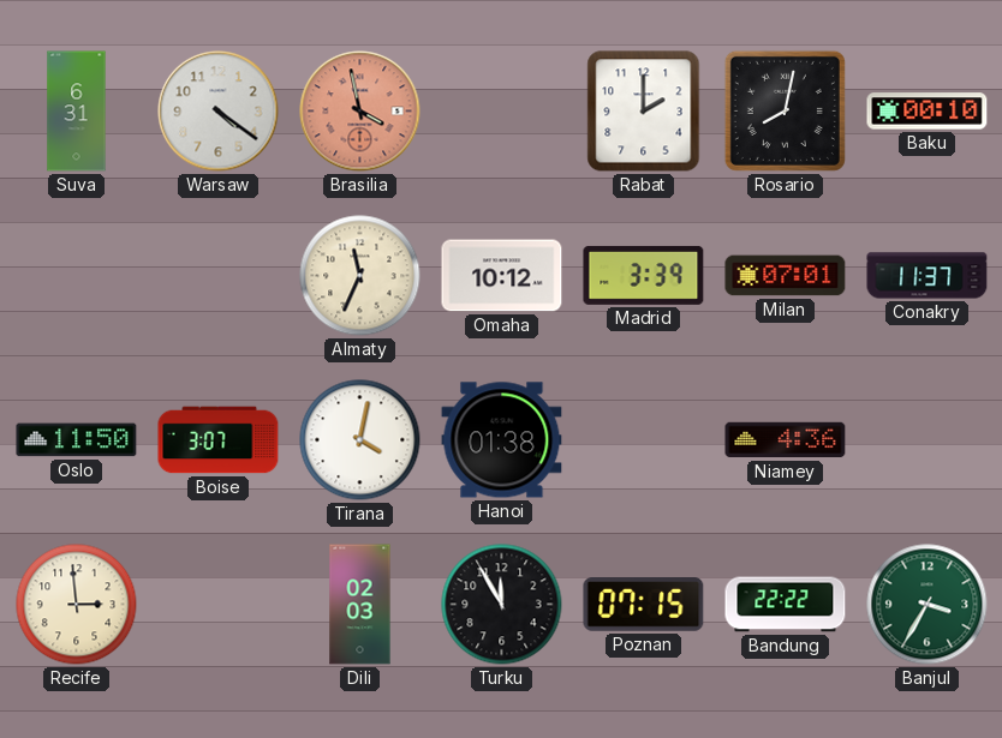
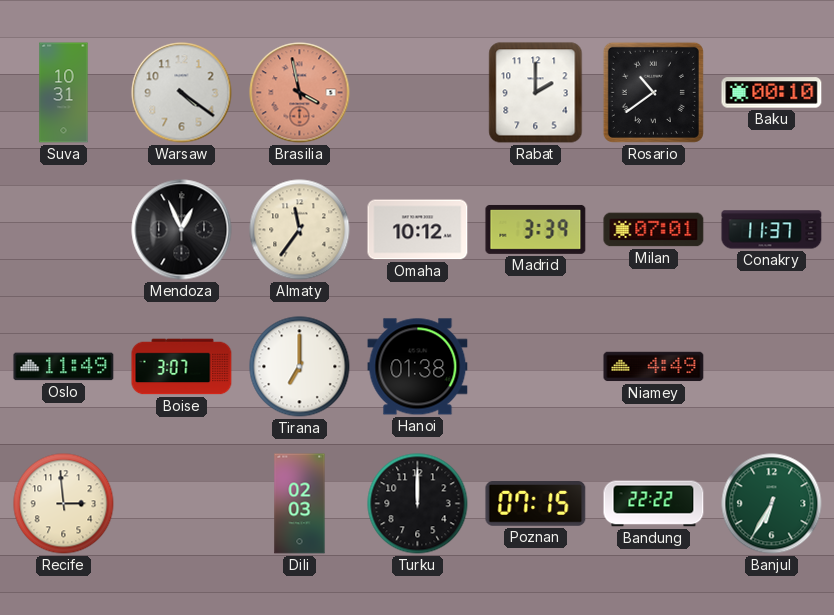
Suva: 6:31 -> 10:31
Rosario: 8:02 -> 10:39
Mendoza: none -> 12:56
Almaty: 11:34 -> 11:36
Oslo: 11:50 -> 11:49
Tirana: 4:02 -> 7:00
Niamey: 4:36 -> 4:49
Turku: 11:55 -> 12:00
Banjul: 3:35 -> 6:35
